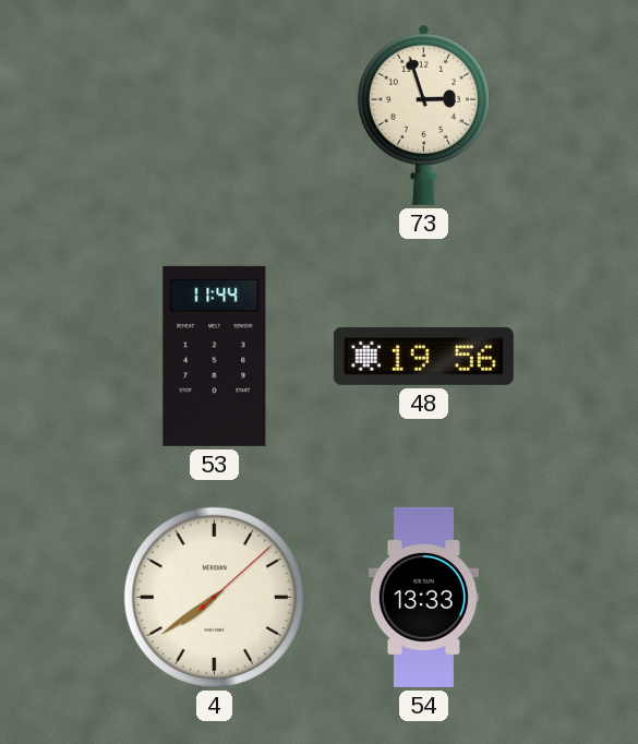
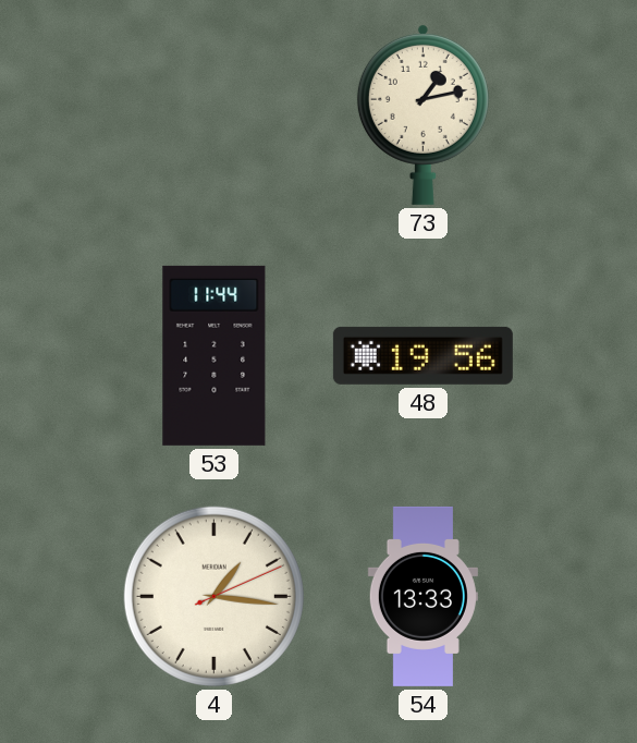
73: 2:57 -> 1:13
4: 7:39 -> 1:16
